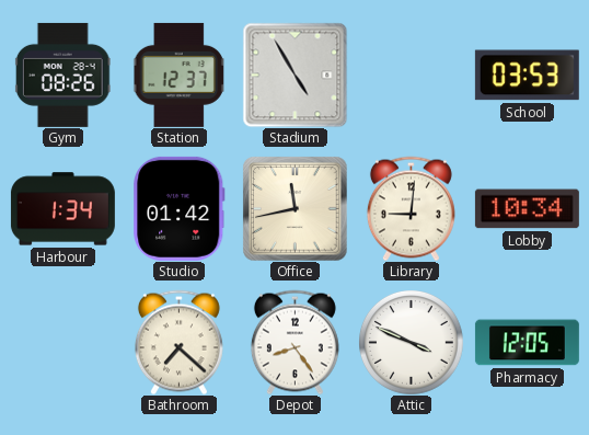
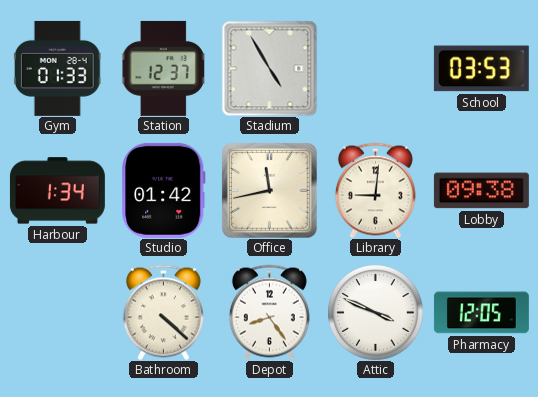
Gym: 08:26 -> 01:33
Lobby: 10:34 -> 09:38
Bathroom: 7:22 -> 4:22
